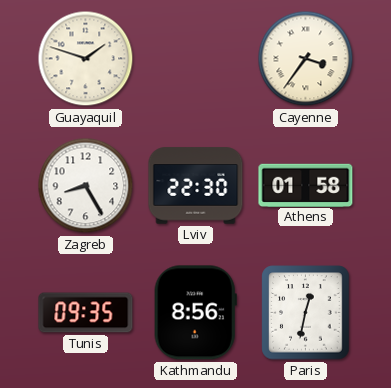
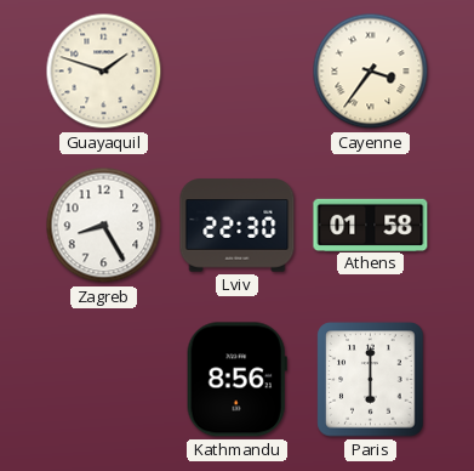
Tunis: 09:35 -> none
Paris: 12:32 -> 6:00
